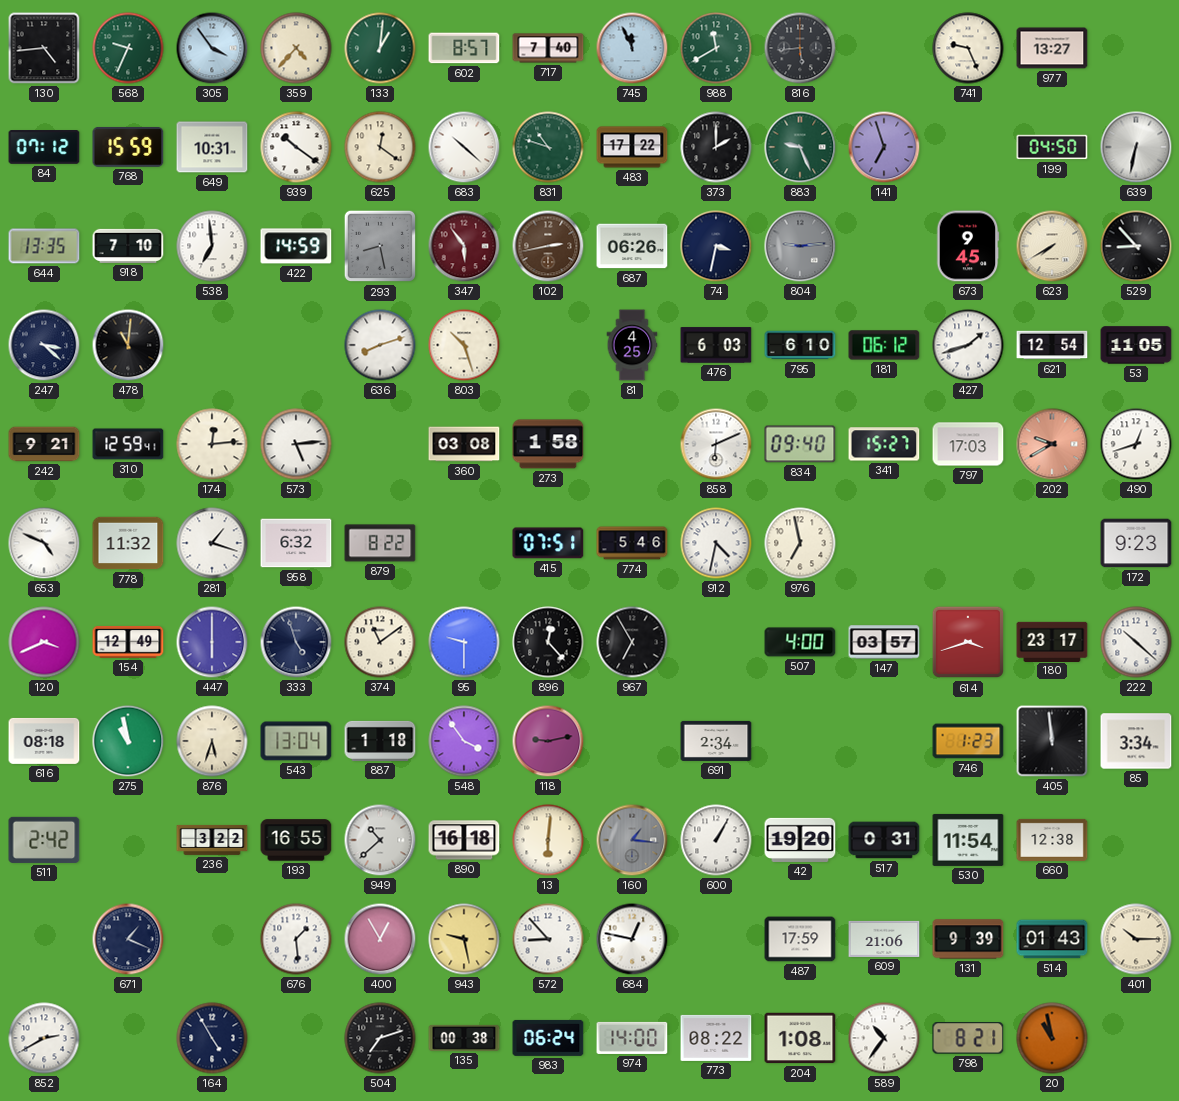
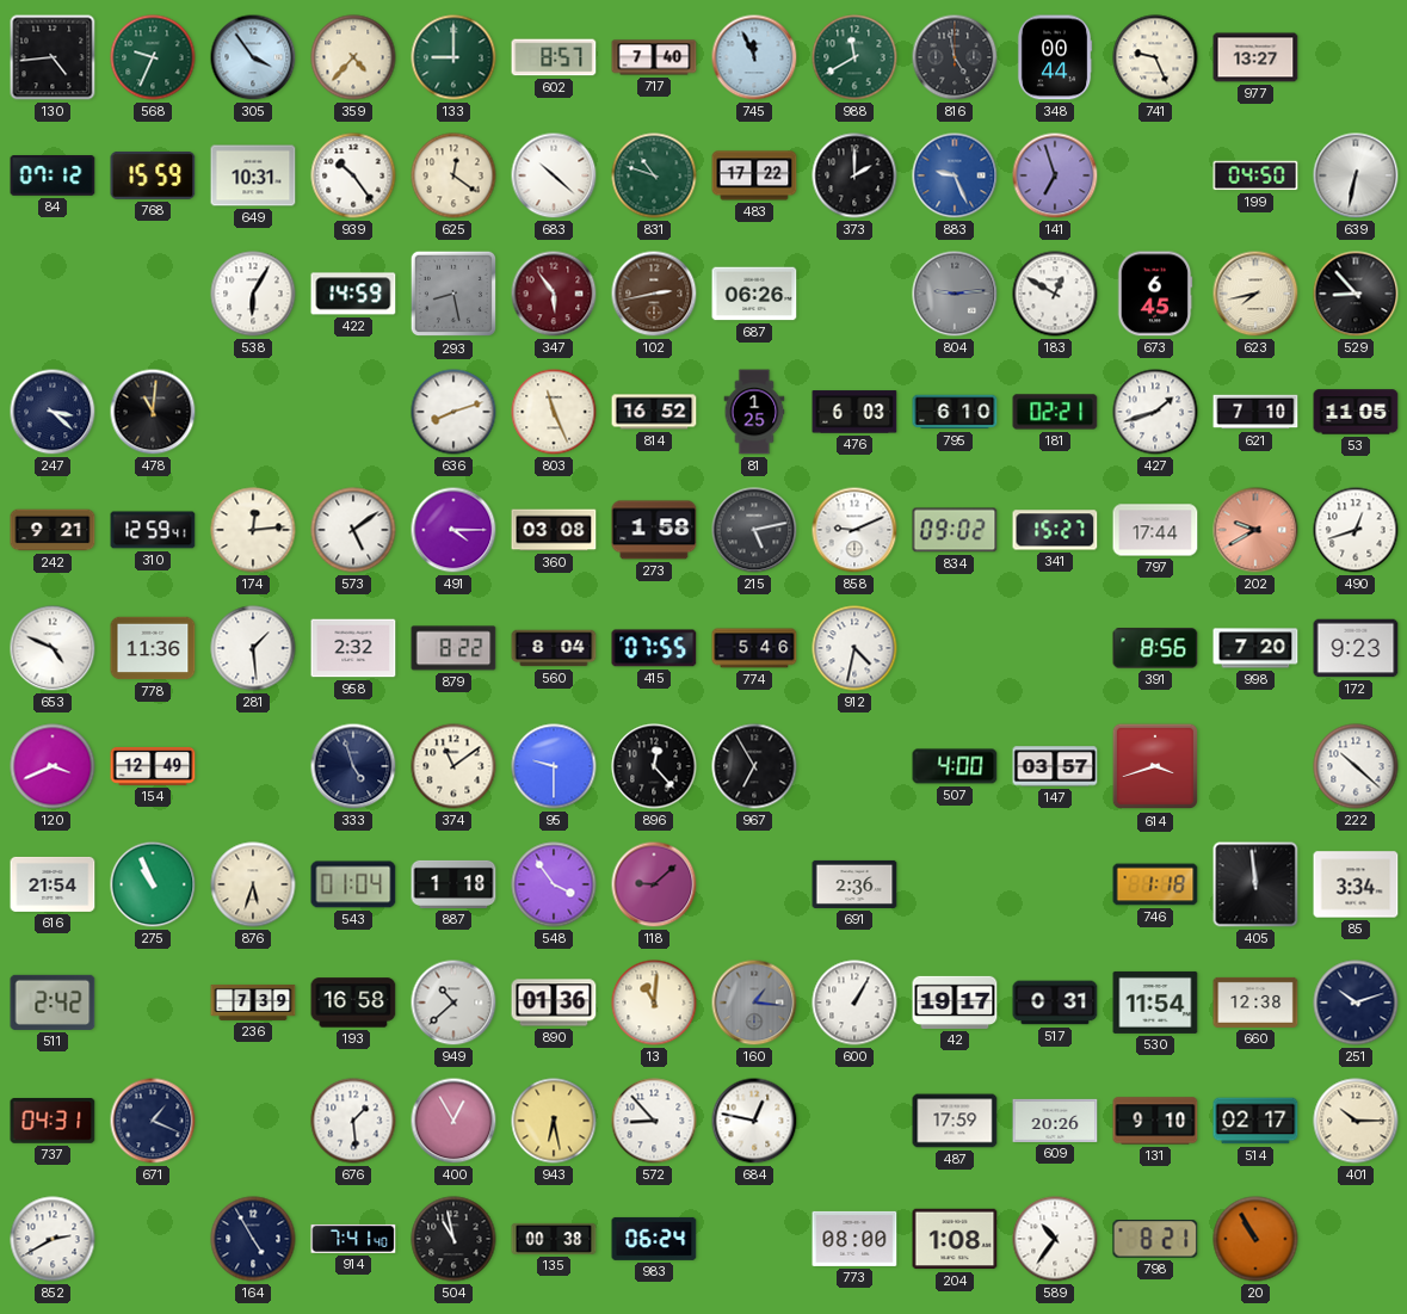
133: 1:01 -> 9:00
816: 5:44 -> 4:58
348: none -> 00:44
939: 10:21 -> 10:24
883 dial: green -> blue
644: 13:35 -> none
918: 7:10 -> none
538: 6:59 -> 6:05
74: 3:32 -> none
183: none -> 12:50
673: 9:45 -> 6:45
623: 7:40 -> 7:43
803: 10:27 -> 11:26
814: none -> 16:52
81: 4:25 -> 1:25
181: 06:12 -> 02:21
621: 12:54 -> 7:10
573: 5:14 -> 5:09
491: none -> 4:15
215: none -> 5:13
858: 6:11 -> 9:11
834: 09:40 -> 09:02
797: 17:03 -> 17:44
778: 11:32 -> 11:36
281: 1:18 -> 1:29
958: 6:32 -> 2:32
560: none -> 8:04
415: 07:51 -> 07:55
976: 6:58 -> none
391: none -> 8:56
998: none -> 7:20
447: 6:00 -> none
180: 23:17 -> none
616: 08:18 -> 21:54
275: 10:58 -> 10:56
543: 13:04 -> 01:04
118: 9:13 -> 9:08
691: 2:34 -> 2:36
746: 1:23 -> 1:18
236: 3:22 -> 7:39
193: 16:55 -> 16:58
890: 16:18 -> 01:36
13: 6:01 -> 11:01
42: 19:20 -> 19:17
251: none -> 10:12
737: none -> 04:31
943: 9:28 -> 6:28
609: 21:06 -> 20:26
131: 9:39 -> 9:10
514: 01:43 -> 02:17
914: none -> 7:41
504: 7:12 -> 10:58
974: 14:00 -> none
773: 08:22 -> 08:00
20: 10:58 -> 10:55
